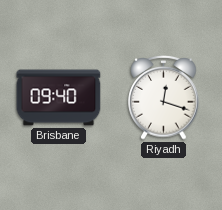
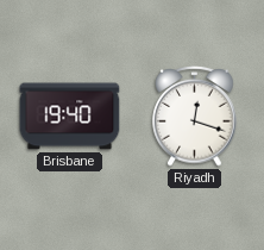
Brisbane: 09:40 -> 19:40
